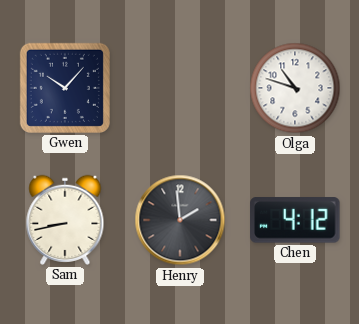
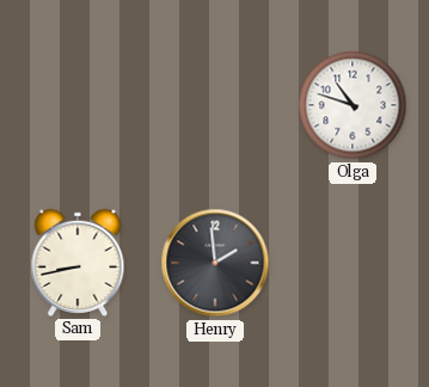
Gwen: 10:07 -> none
Chen: 4:12 -> none
